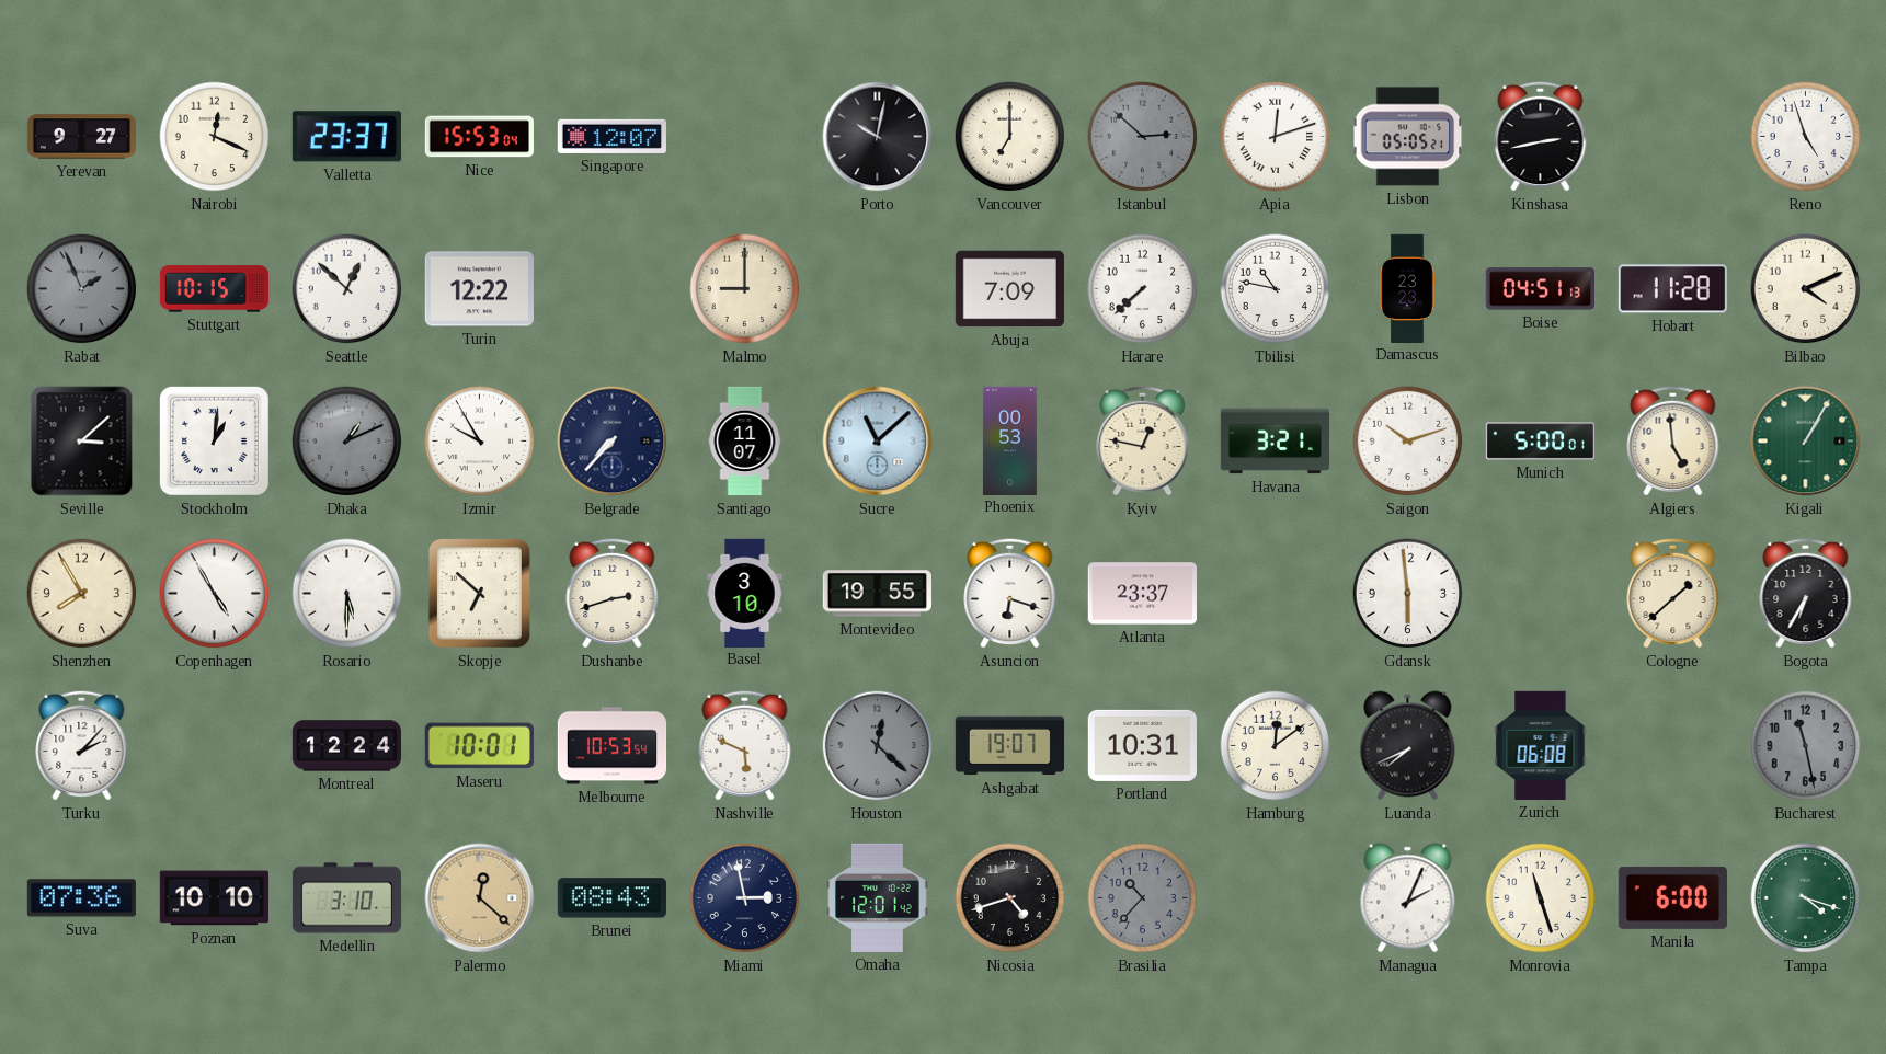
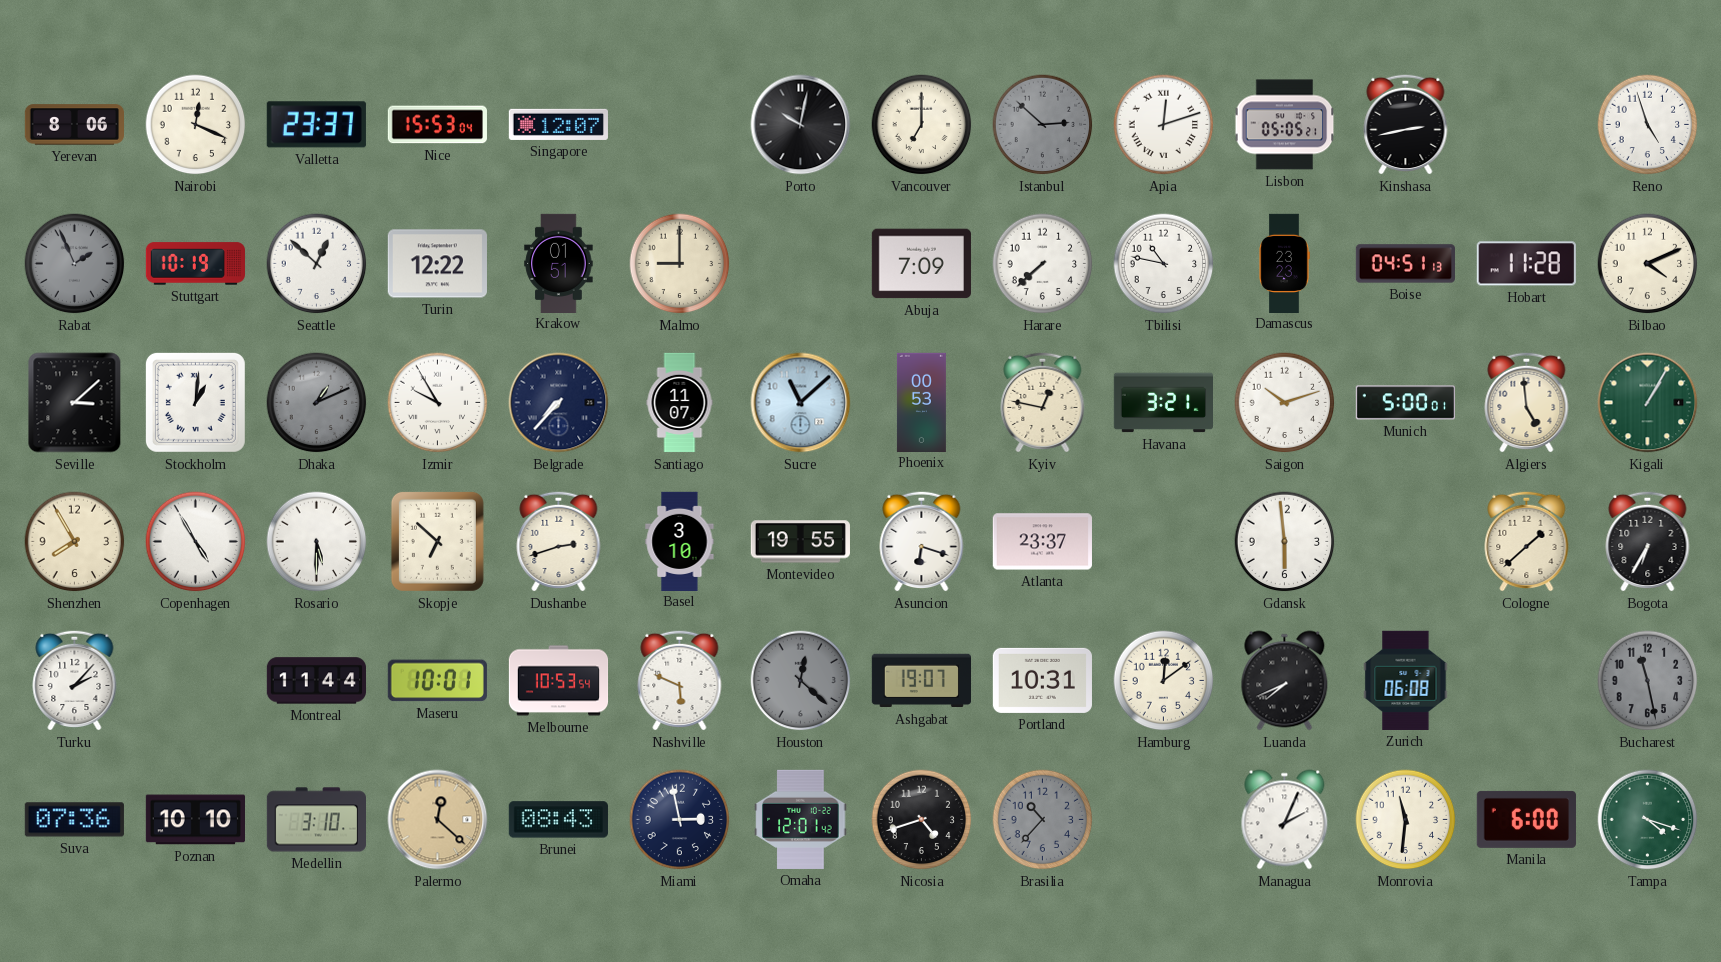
Yerevan: 9:27 -> 8:06
Stuttgart: 10:15 -> 10:19
Krakow: none -> 01:51
Montreal: 12:24 -> 11:44
Monrovia: 11:27 -> 11:31
